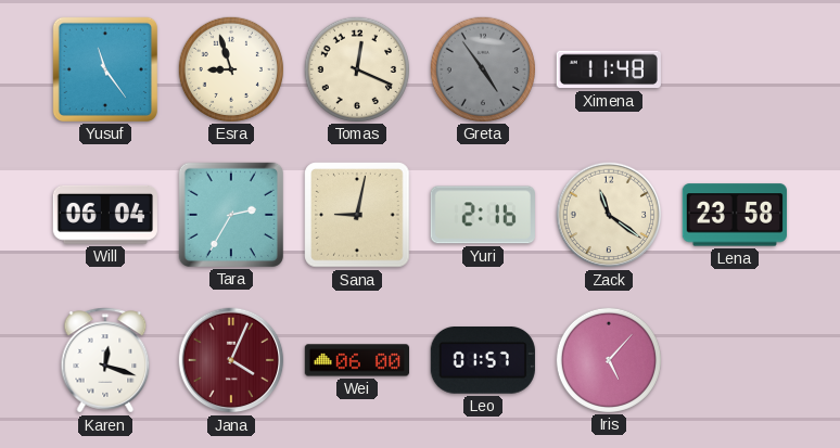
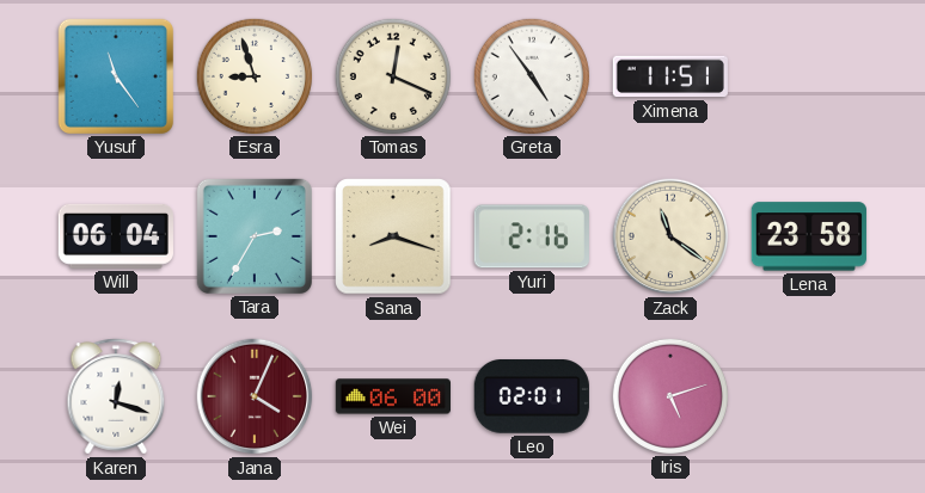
Greta dial: grey -> white
Ximena: 11:48 -> 11:51
Sana: 9:02 -> 8:18
Leo: 01:57 -> 02:01
Iris: 5:07 -> 5:12
